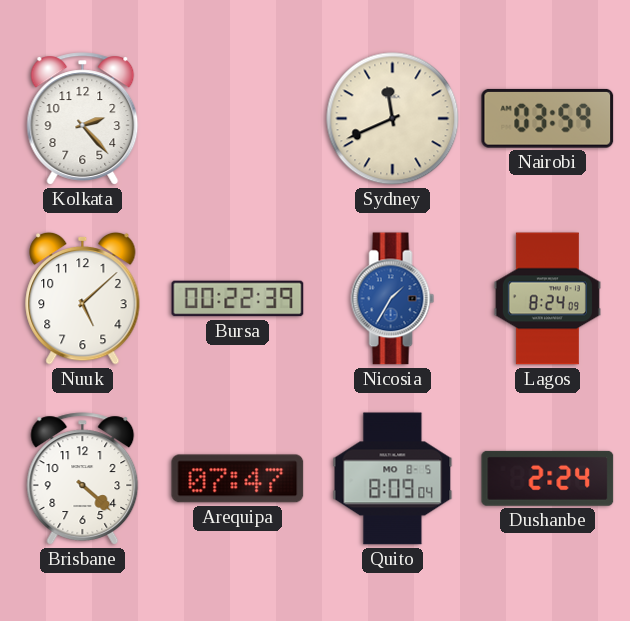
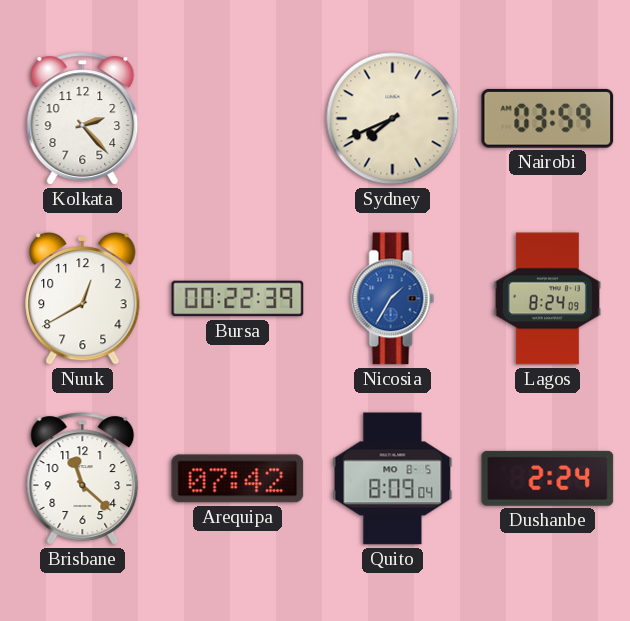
Sydney: 11:41 -> 7:41
Nuuk: 5:08 -> 12:40
Brisbane: 4:22 -> 11:22
Arequipa: 07:47 -> 07:42
